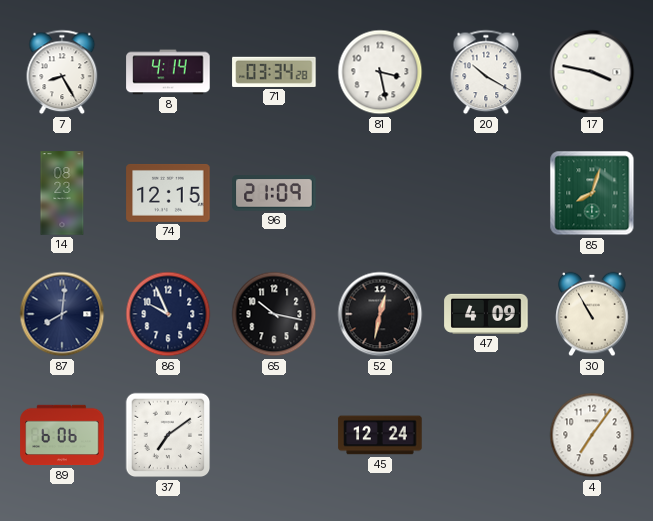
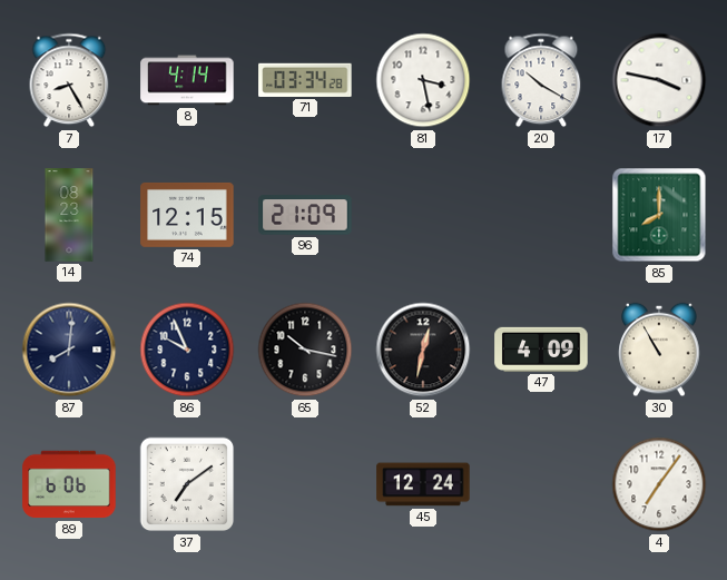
85: 8:03 -> 8:00
